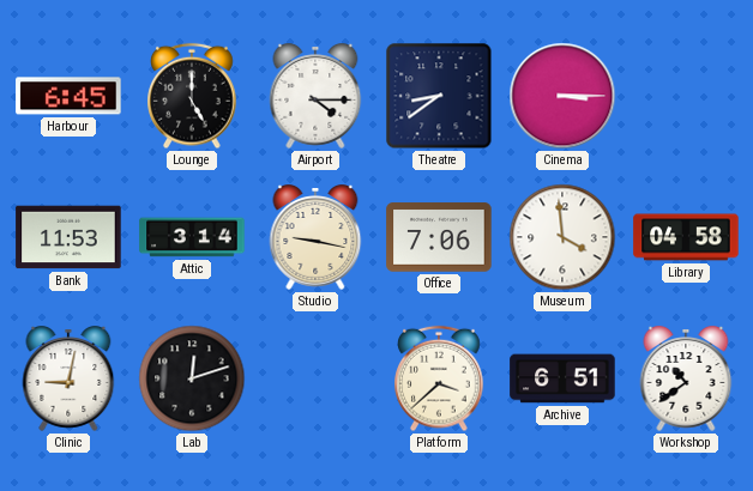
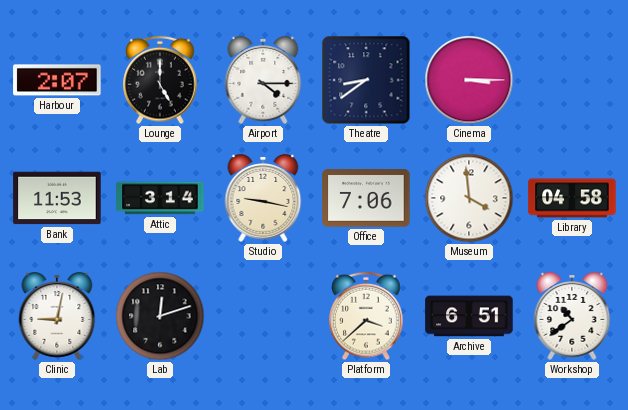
Harbour: 6:45 -> 2:07
